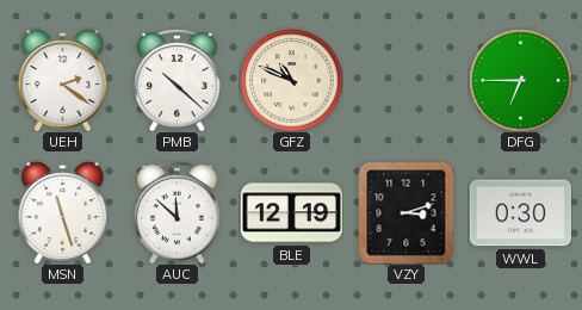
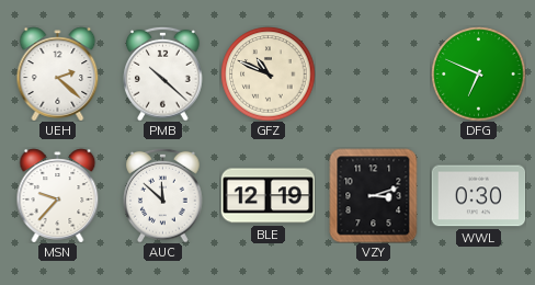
UEH: 2:21 -> 2:22
DFG: 6:45 -> 6:49
MSN: 11:27 -> 9:37
